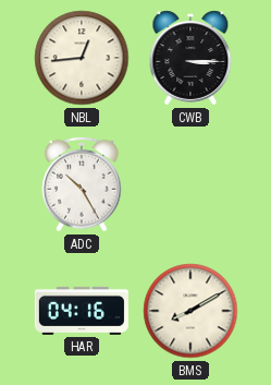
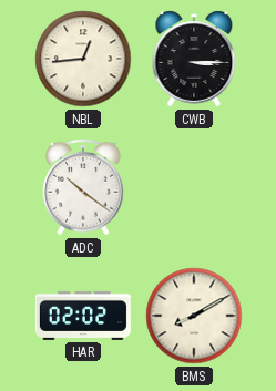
ADC: 10:25 -> 10:21
HAR: 04:16 -> 02:02
